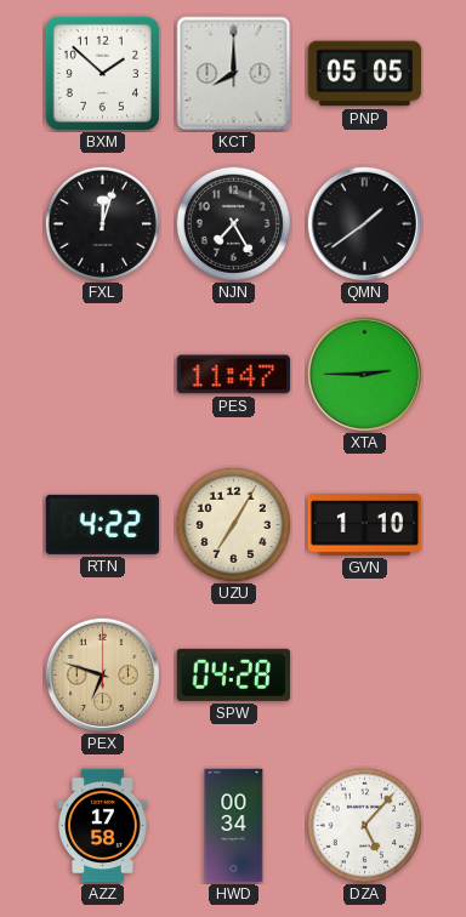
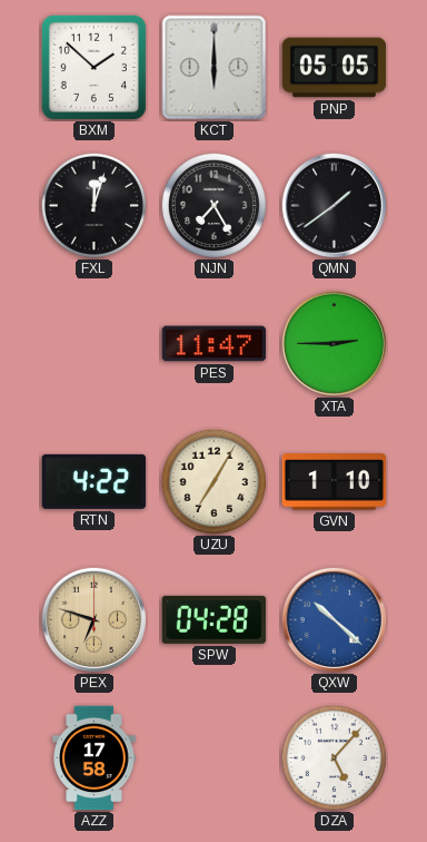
KCT: 8:00 -> 6:00
QXW: none -> 10:22
HWD: 00:34 -> none
